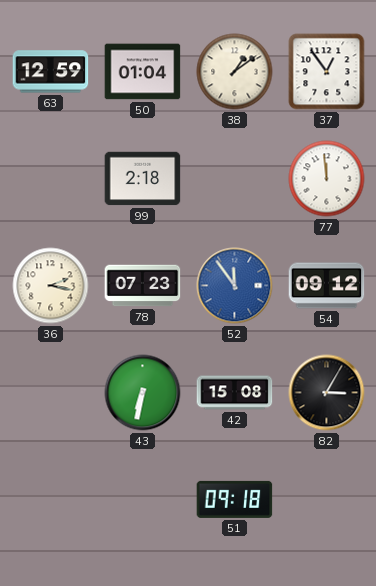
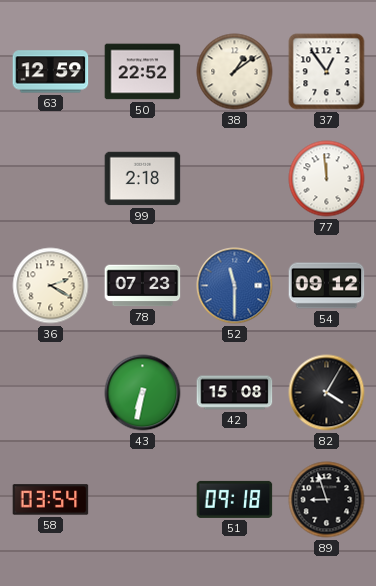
50: 01:04 -> 22:52
36: 2:17 -> 2:20
52: 11:54 -> 11:30
82: 3:05 -> 4:05
58: none -> 03:54
89: none -> 8:57
